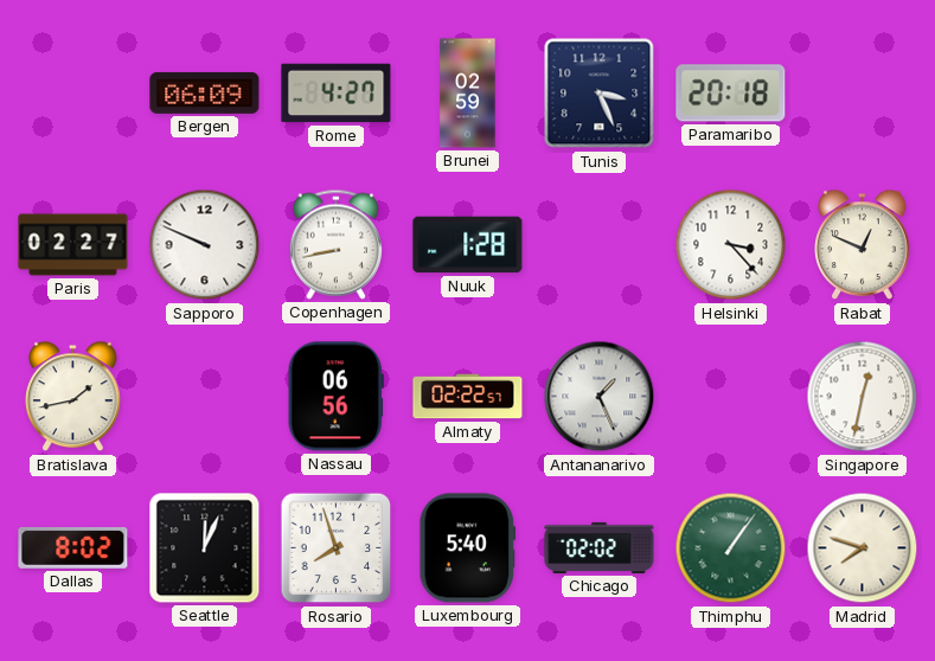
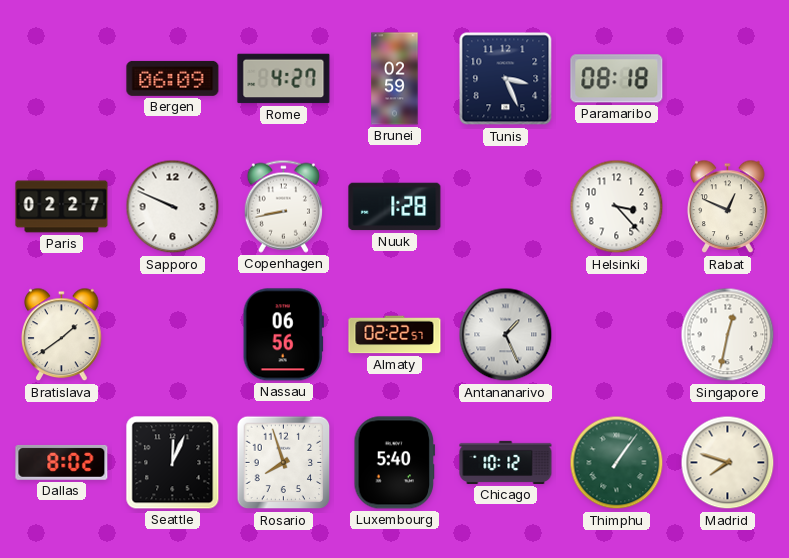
Paramaribo: 20:18 -> 08:18
Bratislava: 1:43 -> 1:39
Chicago: 02:02 -> 10:12
